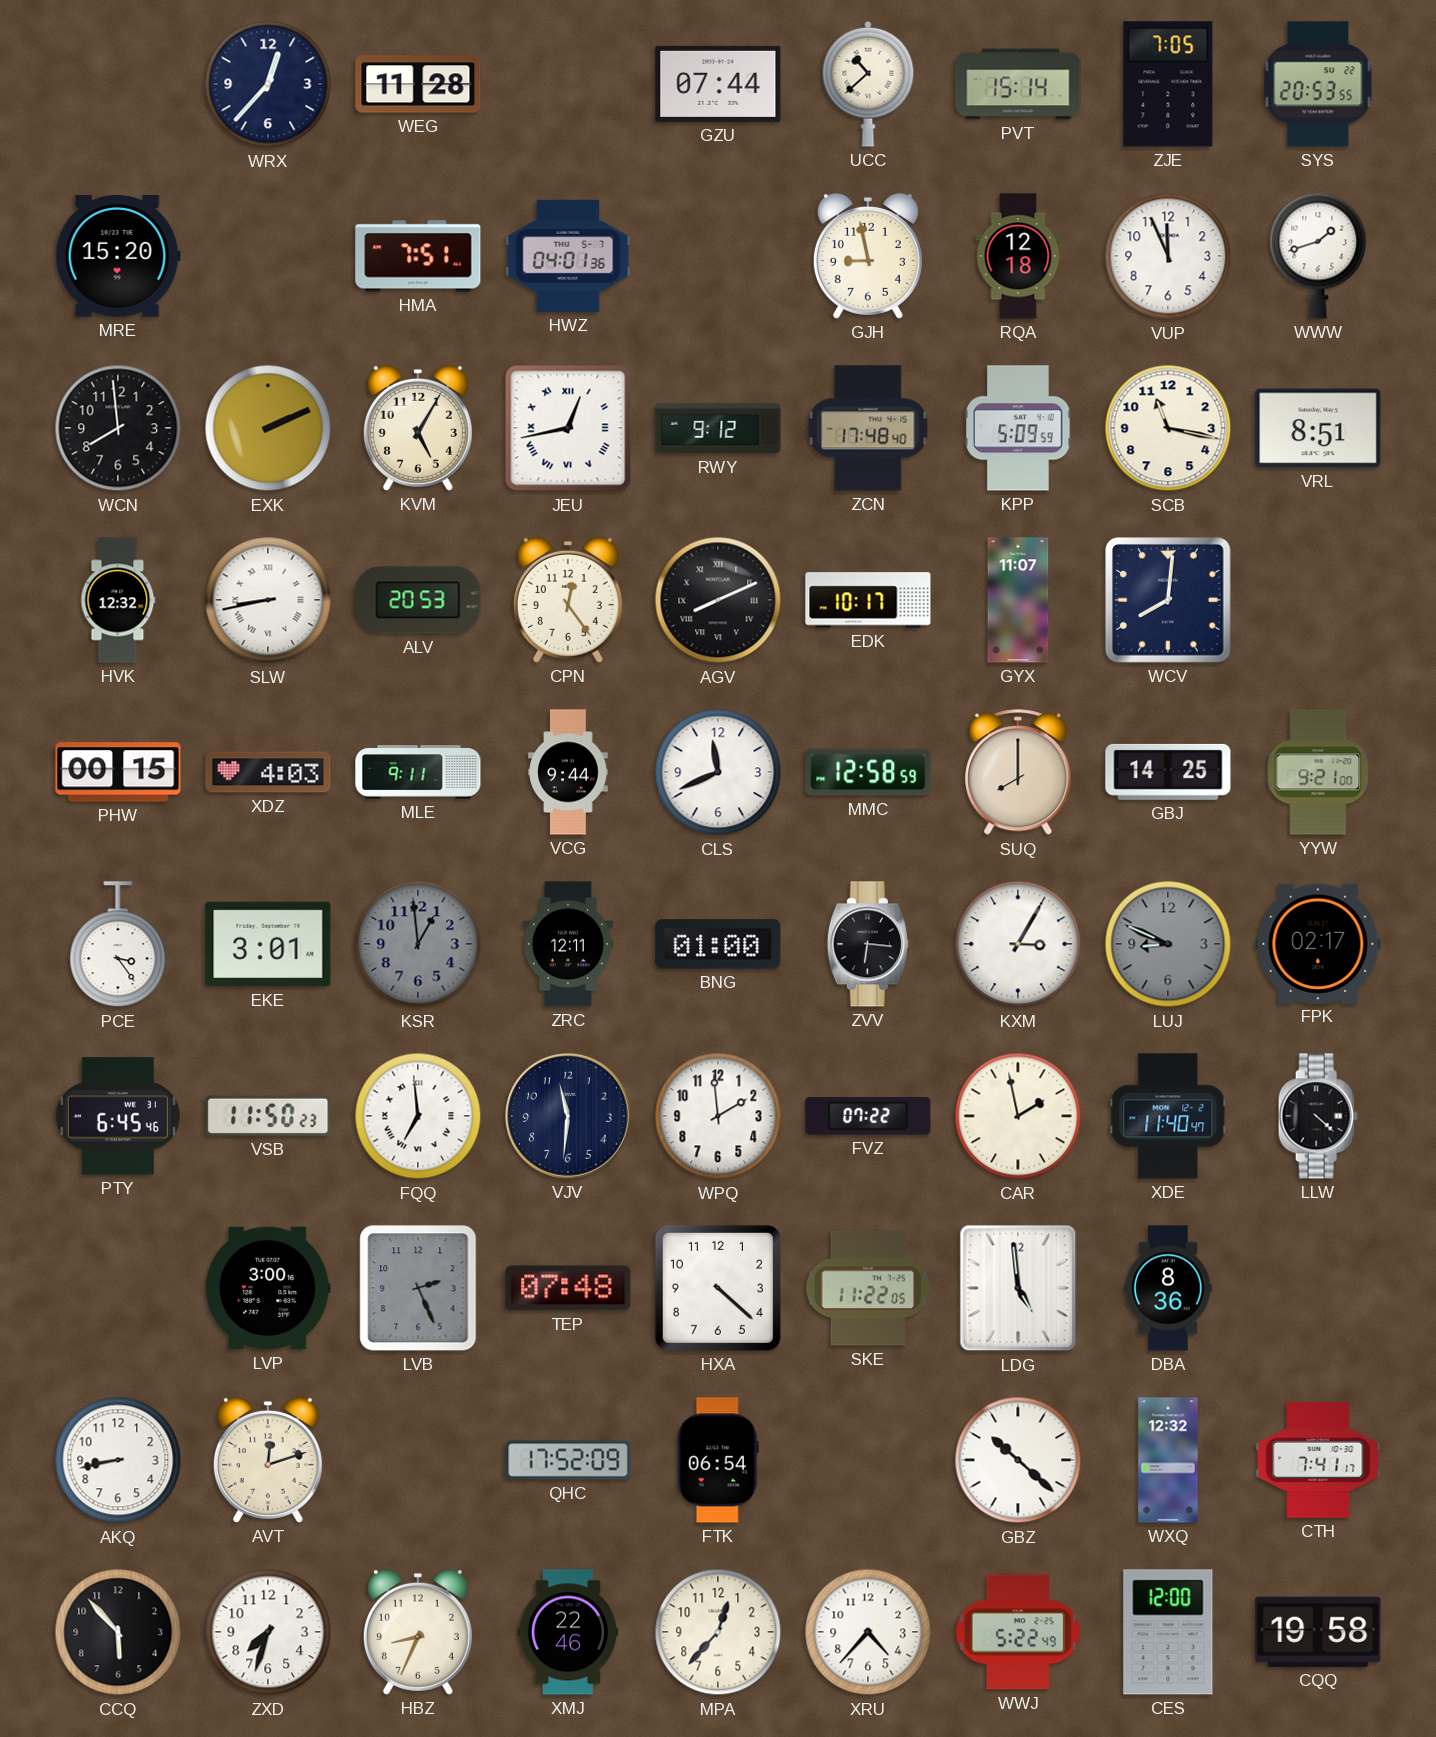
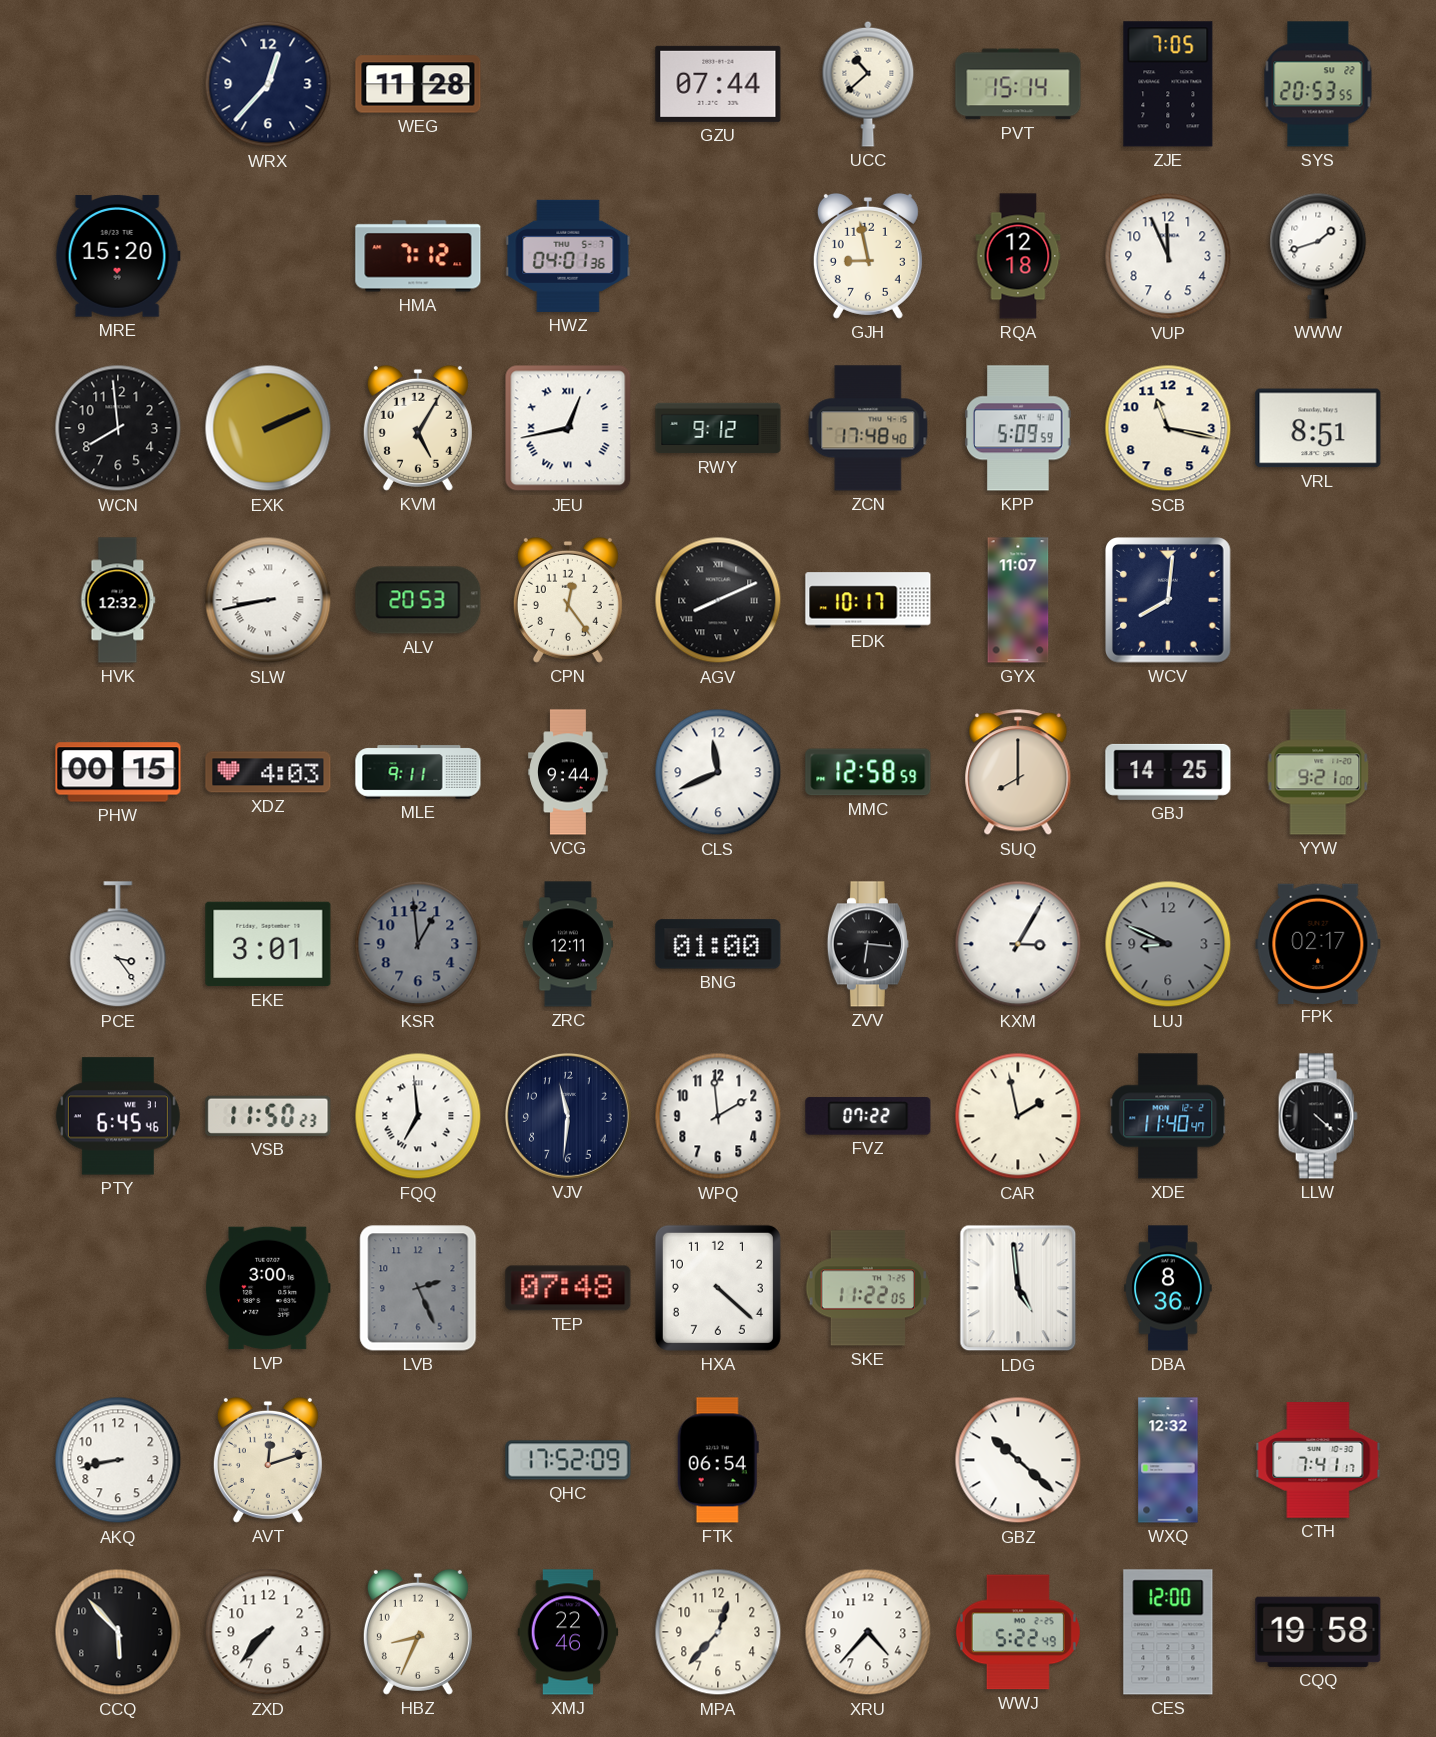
HMA: 7:51 -> 7:12
ZXD: 7:33 -> 7:37
